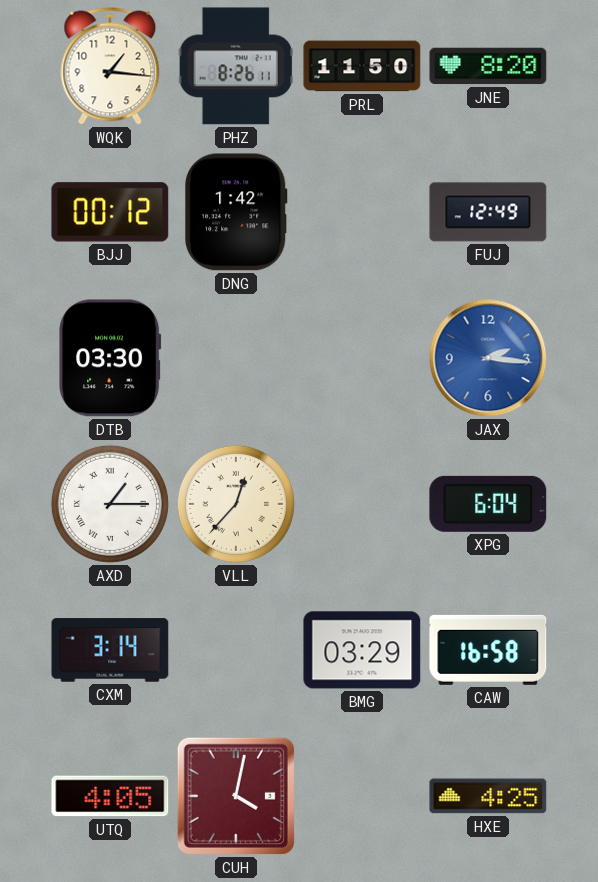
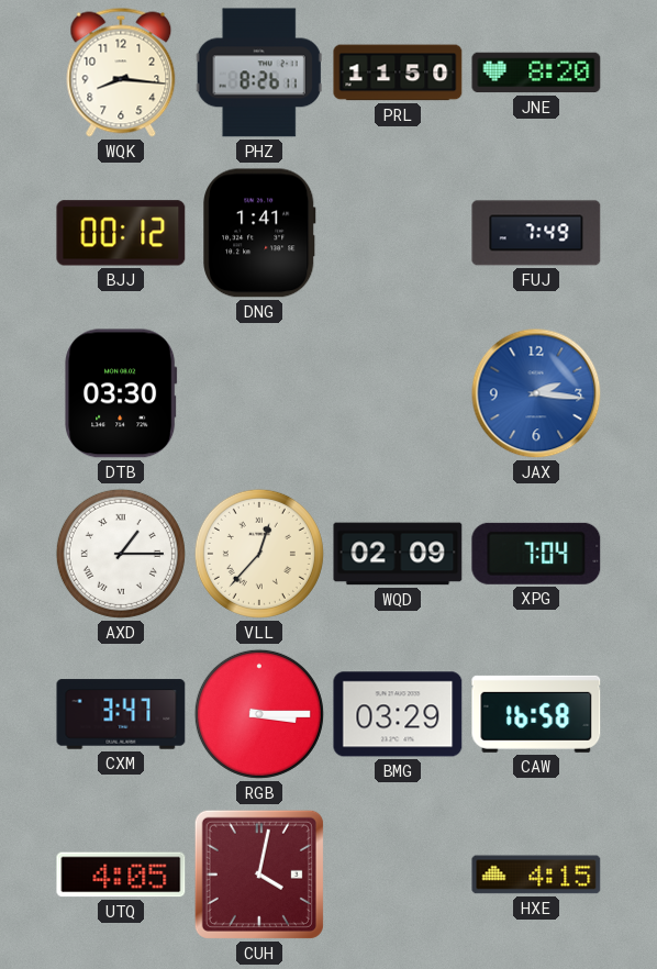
WQK: 1:16 -> 8:16
DNG: 1:42 -> 1:41
FUJ: 12:49 -> 7:49
WQD: none -> 02:09
XPG: 6:04 -> 7:04
CXM: 3:14 -> 3:47
RGB: none -> 3:15
HXE: 4:25 -> 4:15
